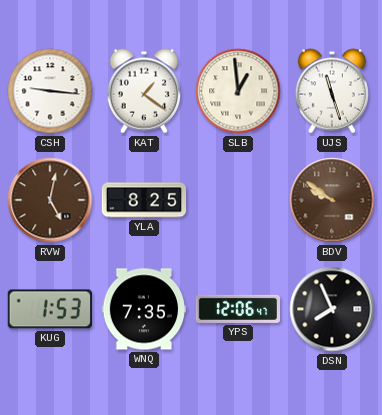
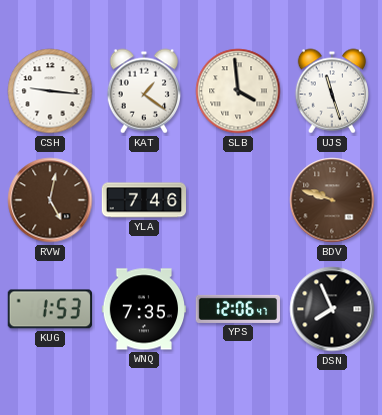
SLB: 12:59 -> 3:59
YLA: 8:25 -> 7:46
BDV: 9:51 -> 9:48
